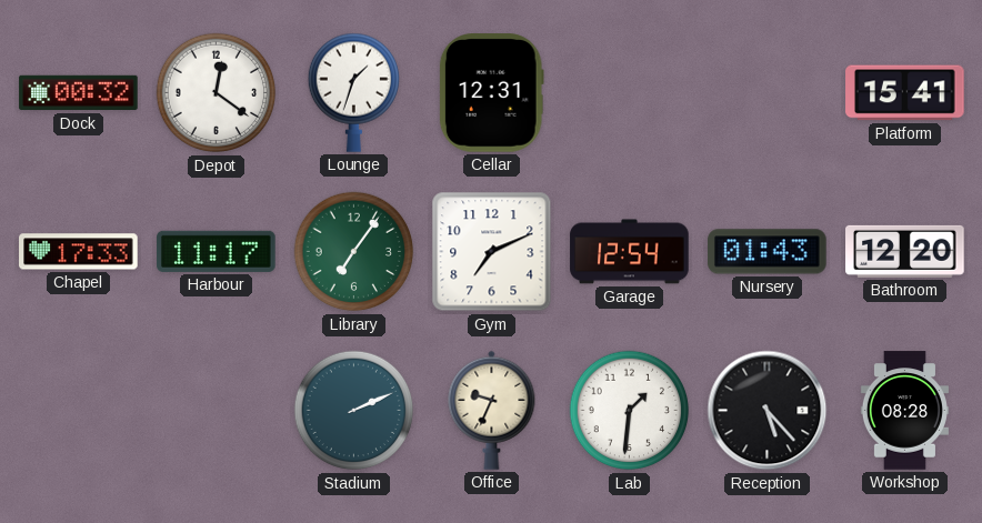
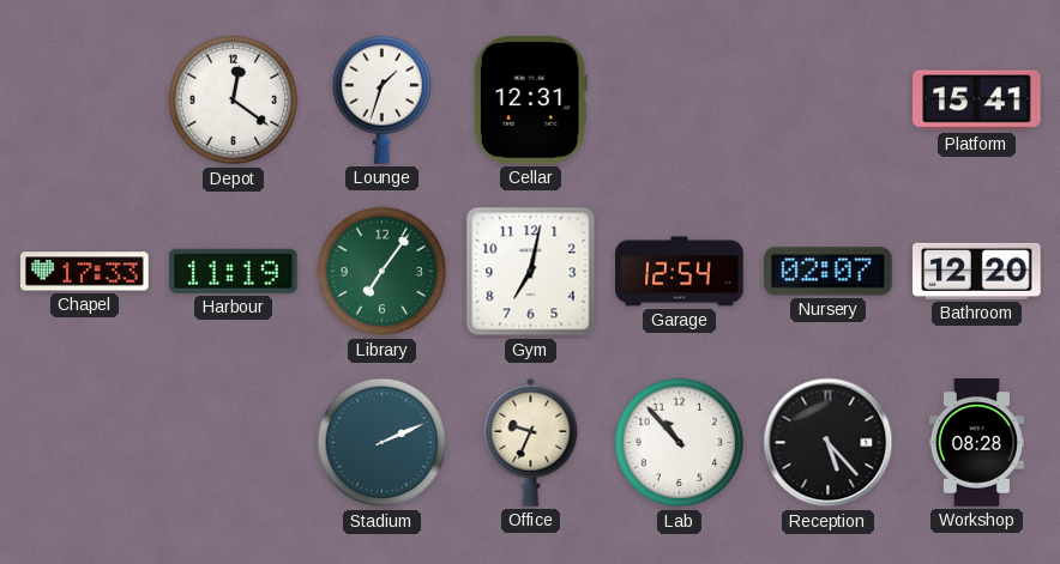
Dock: 00:32 -> none
Harbour: 11:17 -> 11:19
Gym: 7:11 -> 7:02
Nursery: 01:43 -> 02:07
Lab: 1:31 -> 10:53
